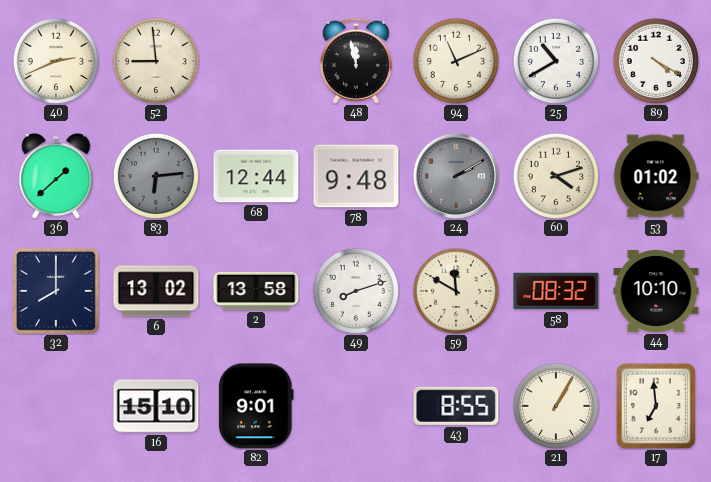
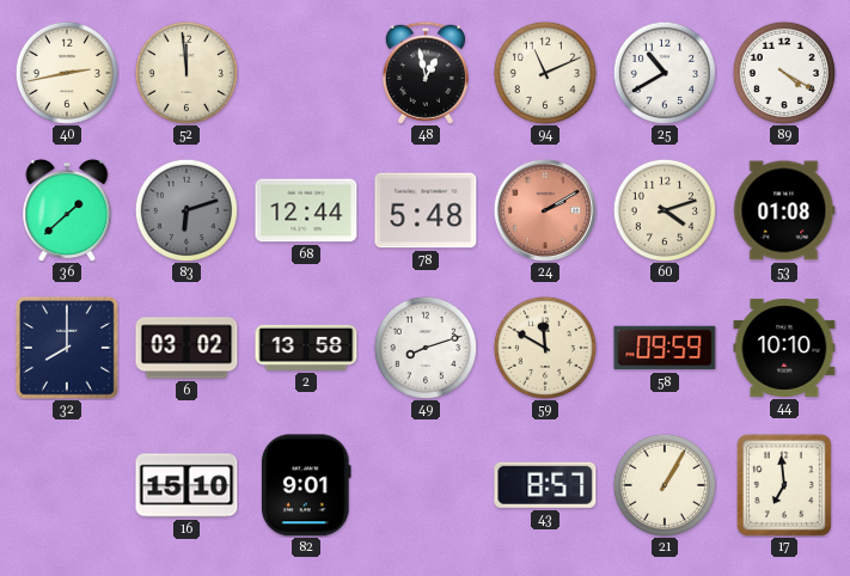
40: 2:41 -> 2:43
52: 8:59 -> 11:59
48: 11:58 -> 12:58
83: 6:14 -> 6:12
78: 9:48 -> 5:48
24 dial: grey -> salmon
53: 01:02 -> 01:08
6: 13:02 -> 03:02
58: 08:32 -> 09:59
43: 8:55 -> 8:57
